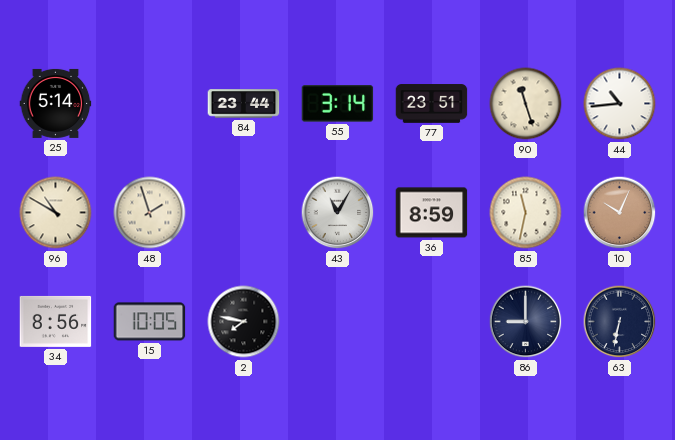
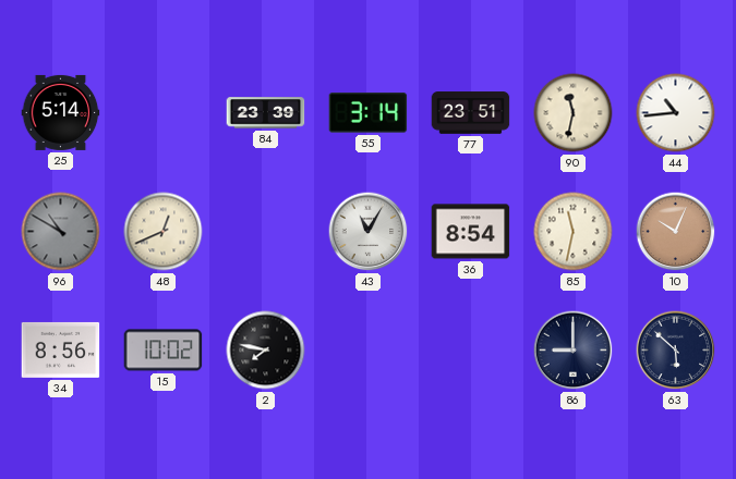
84: 23:44 -> 23:39
90: 11:27 -> 11:32
96 dial: cream -> grey
48: 1:57 -> 12:41
36: 8:59 -> 8:54
15: 10:05 -> 10:02
63: 6:32 -> 5:52
